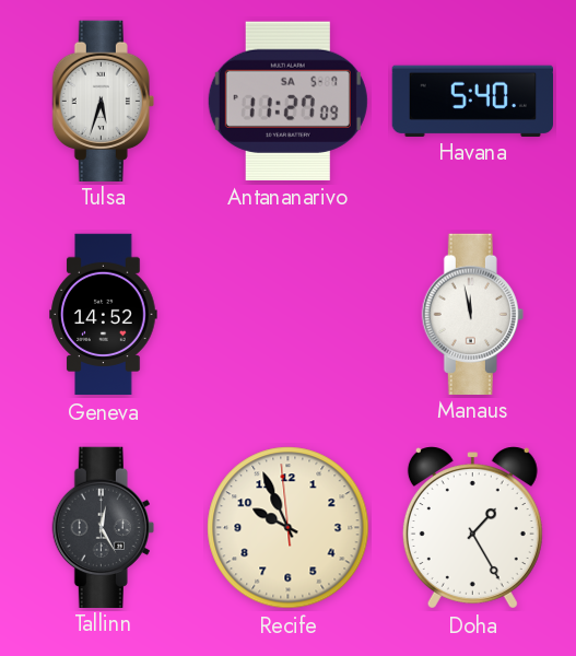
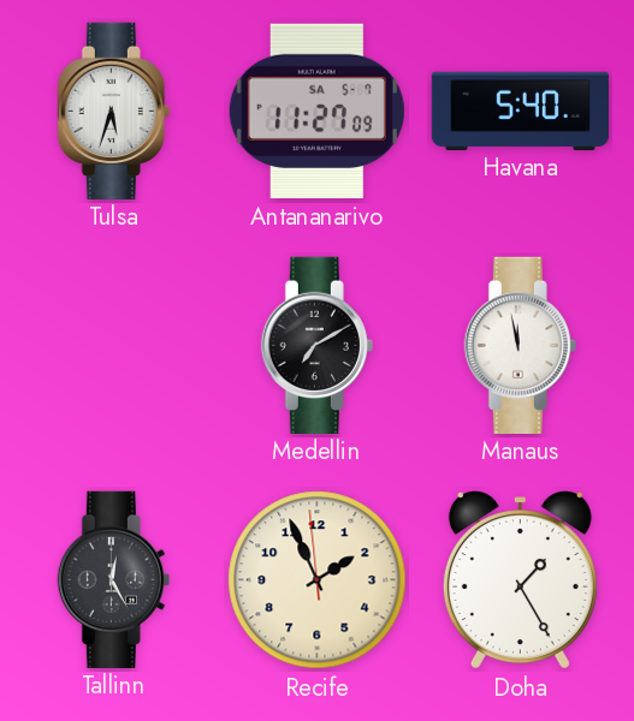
Geneva: 14:52 -> none
Medellin: none -> 7:10
Recife: 9:55 -> 1:55
